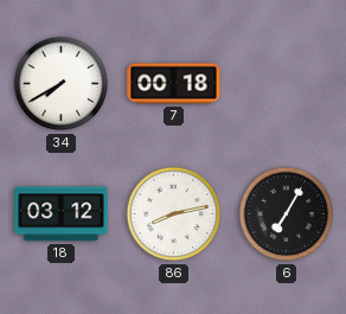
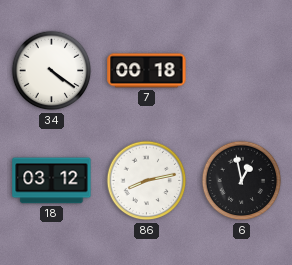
34: 7:40 -> 4:21
6: 7:05 -> 12:58
